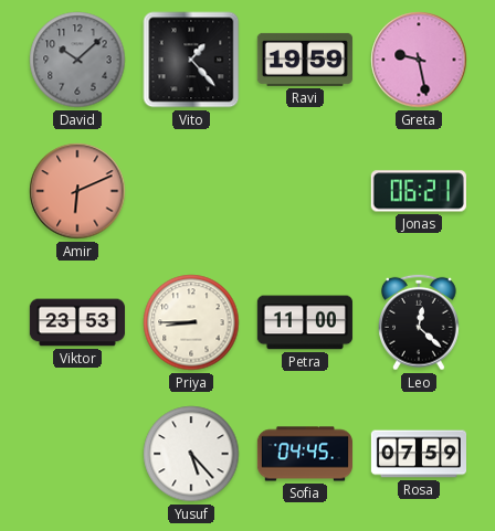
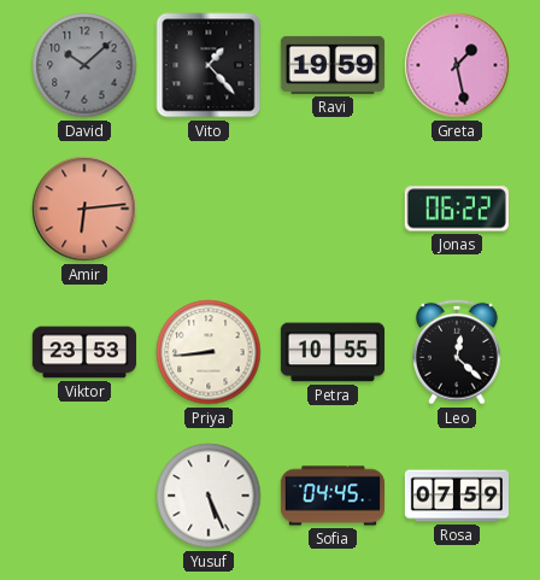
Greta: 9:28 -> 1:28
Amir: 6:11 -> 6:14
Jonas: 06:21 -> 06:22
Priya: 8:45 -> 8:44
Petra: 11:00 -> 10:55
Yusuf: 5:23 -> 5:26
